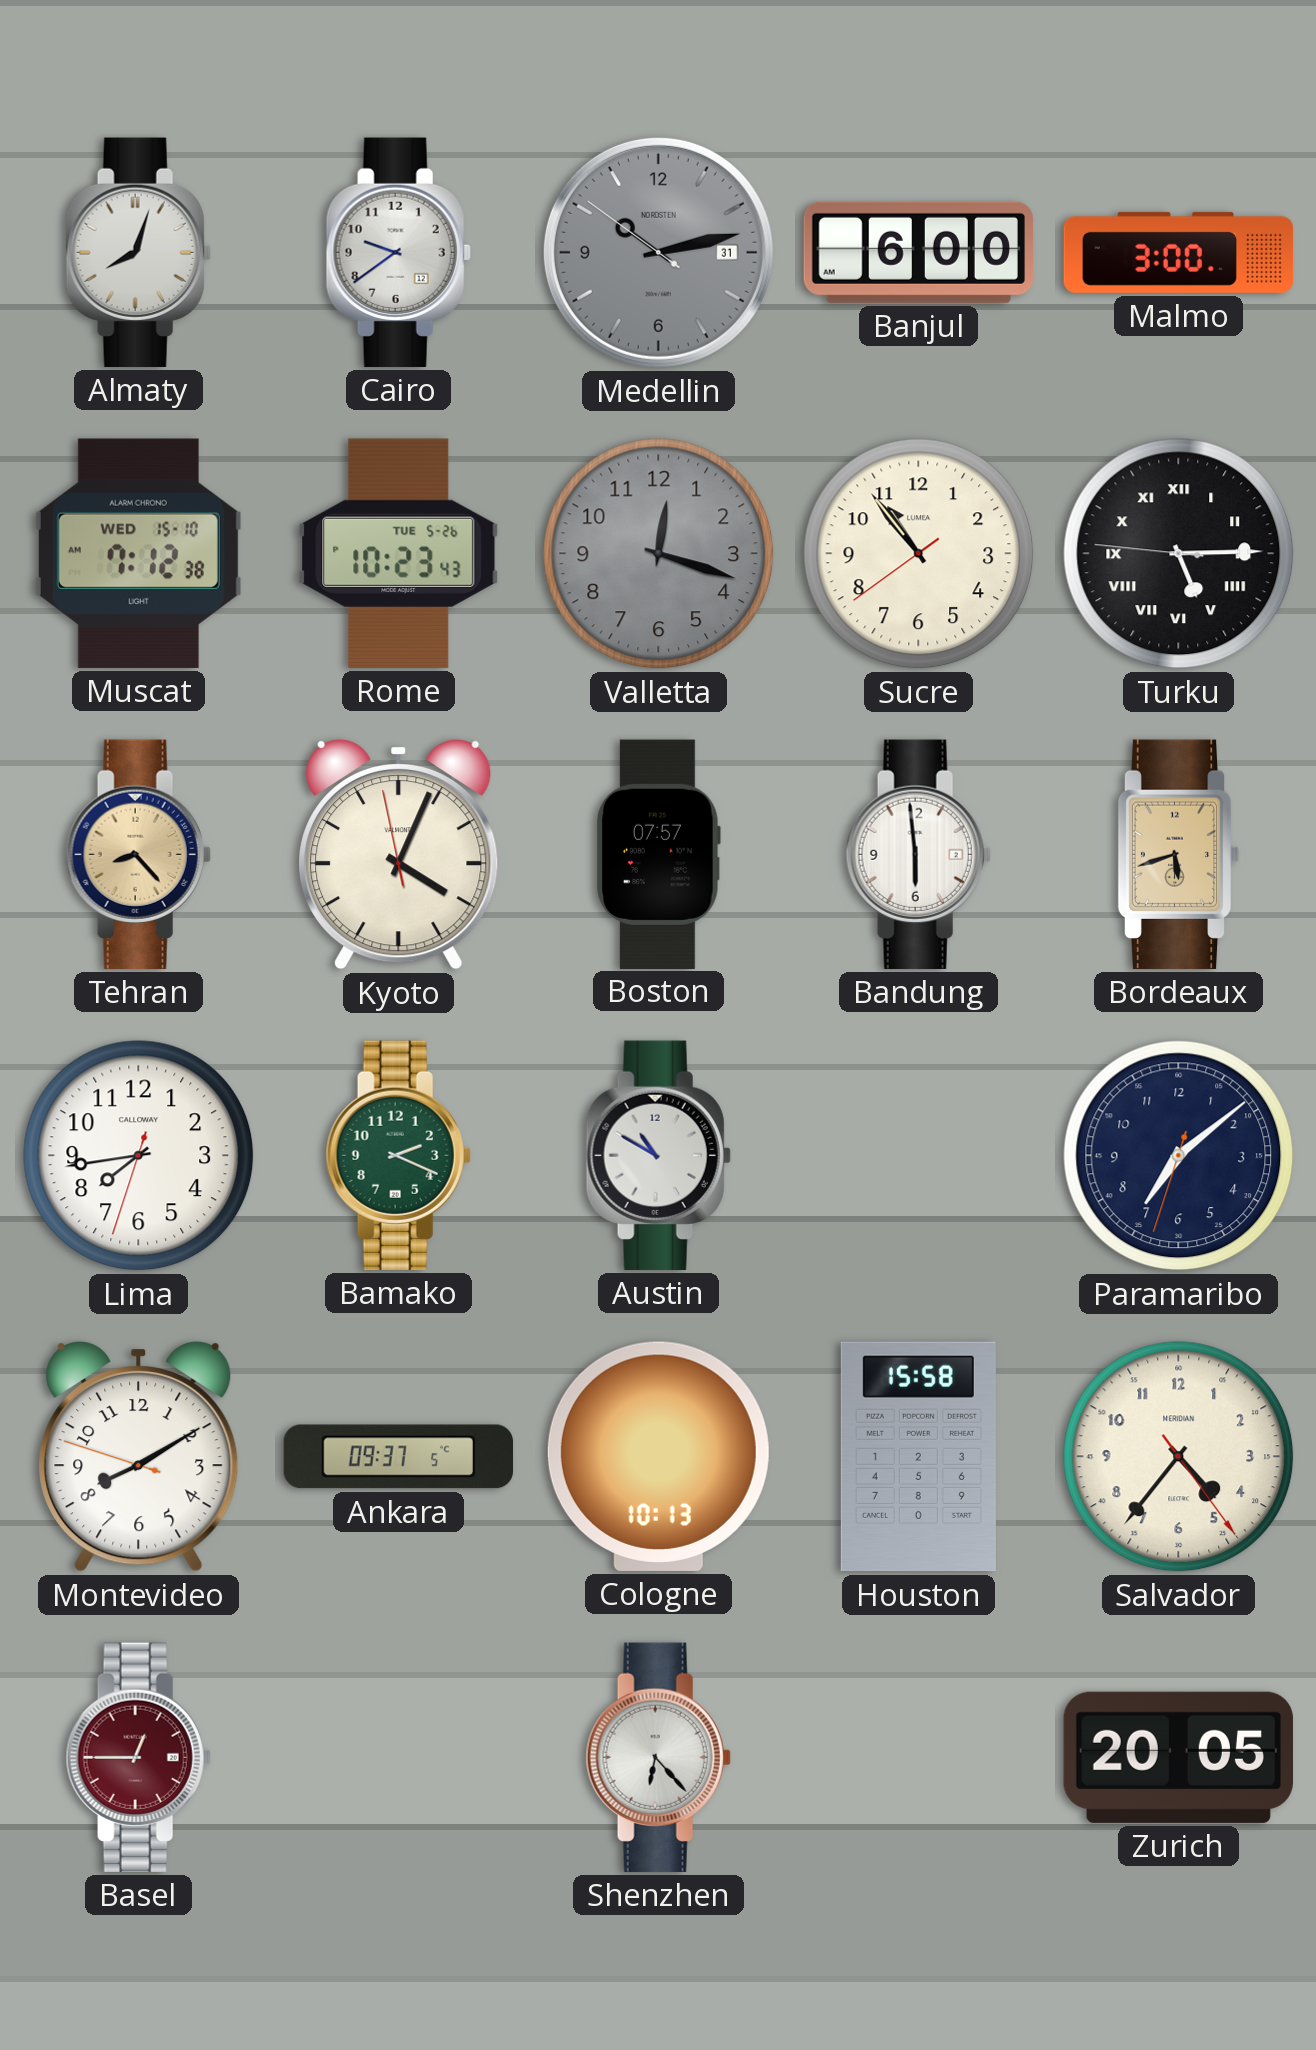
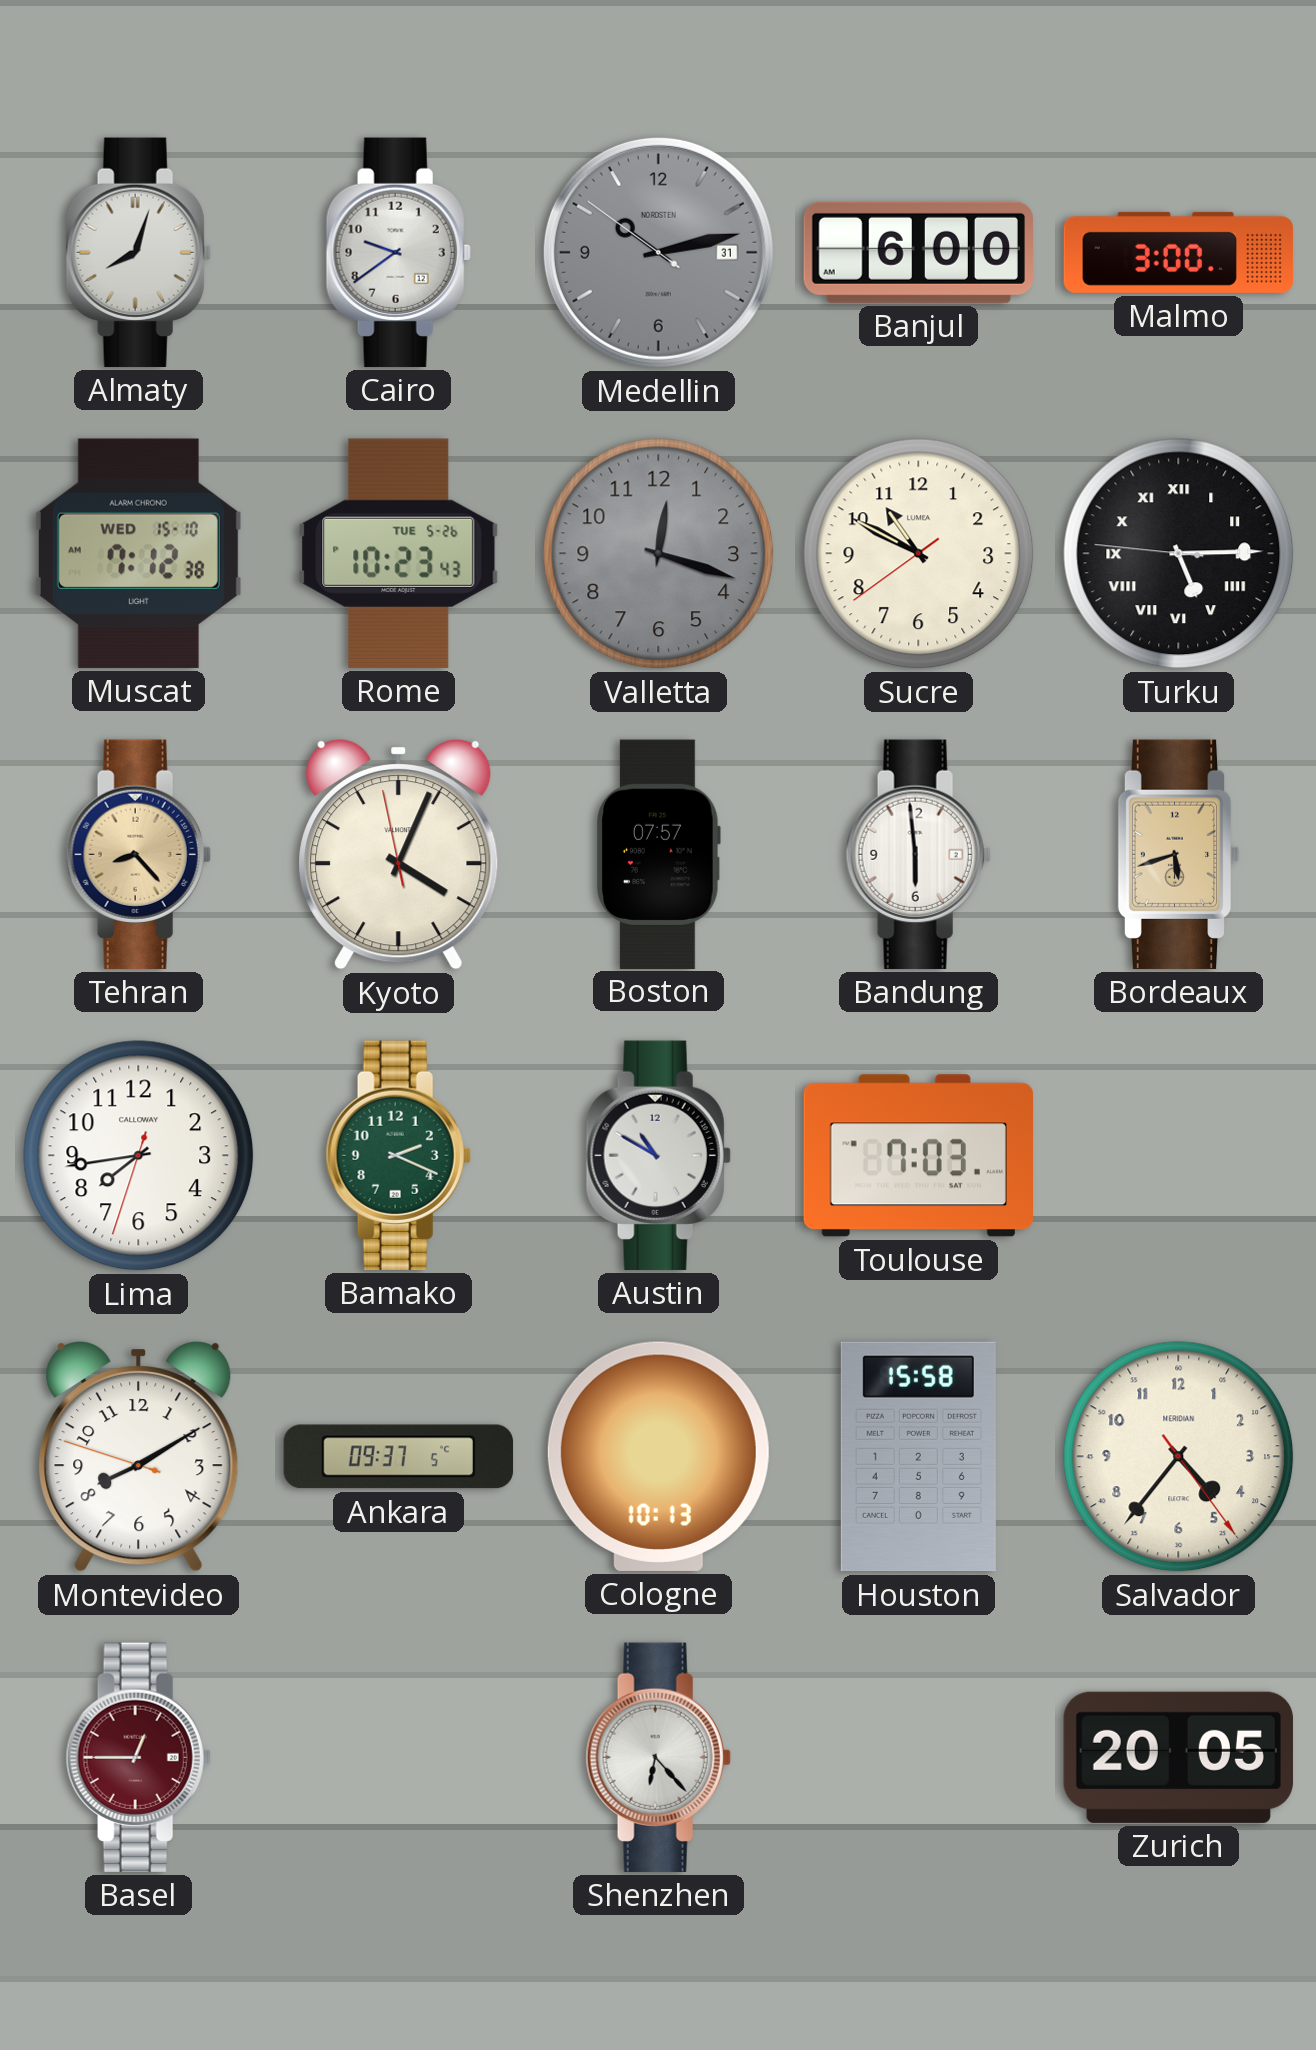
Sucre: 10:53 -> 10:49
Toulouse: none -> 7:03
Paramaribo: 7:08 -> none
